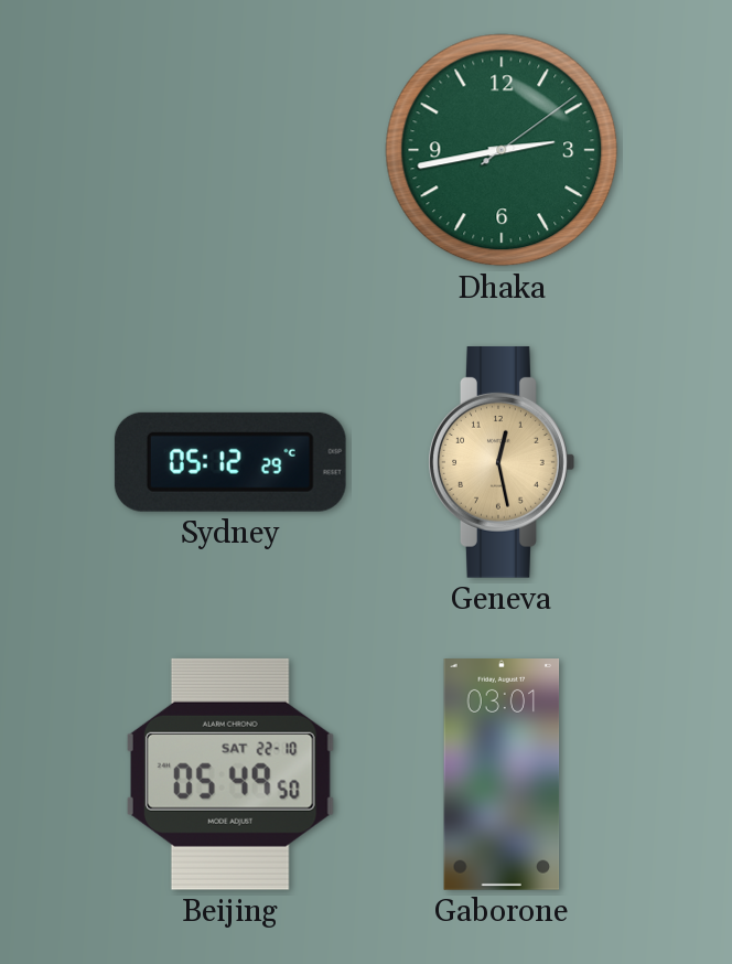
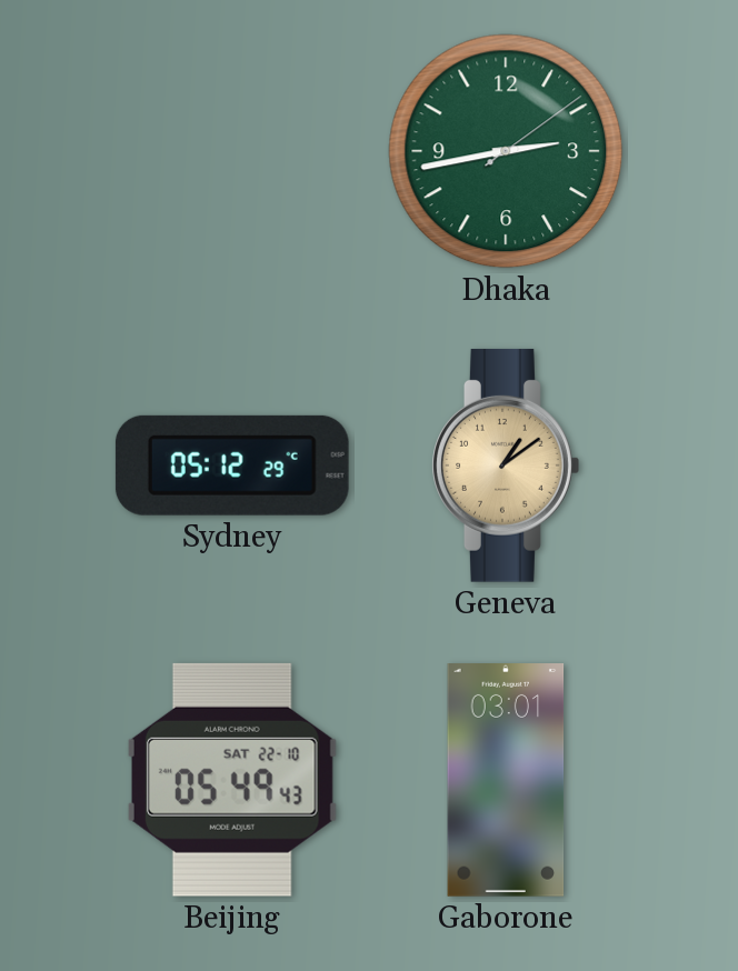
Geneva: 12:28 -> 1:09
Beijing: 05:49:50 -> 05:49:43
